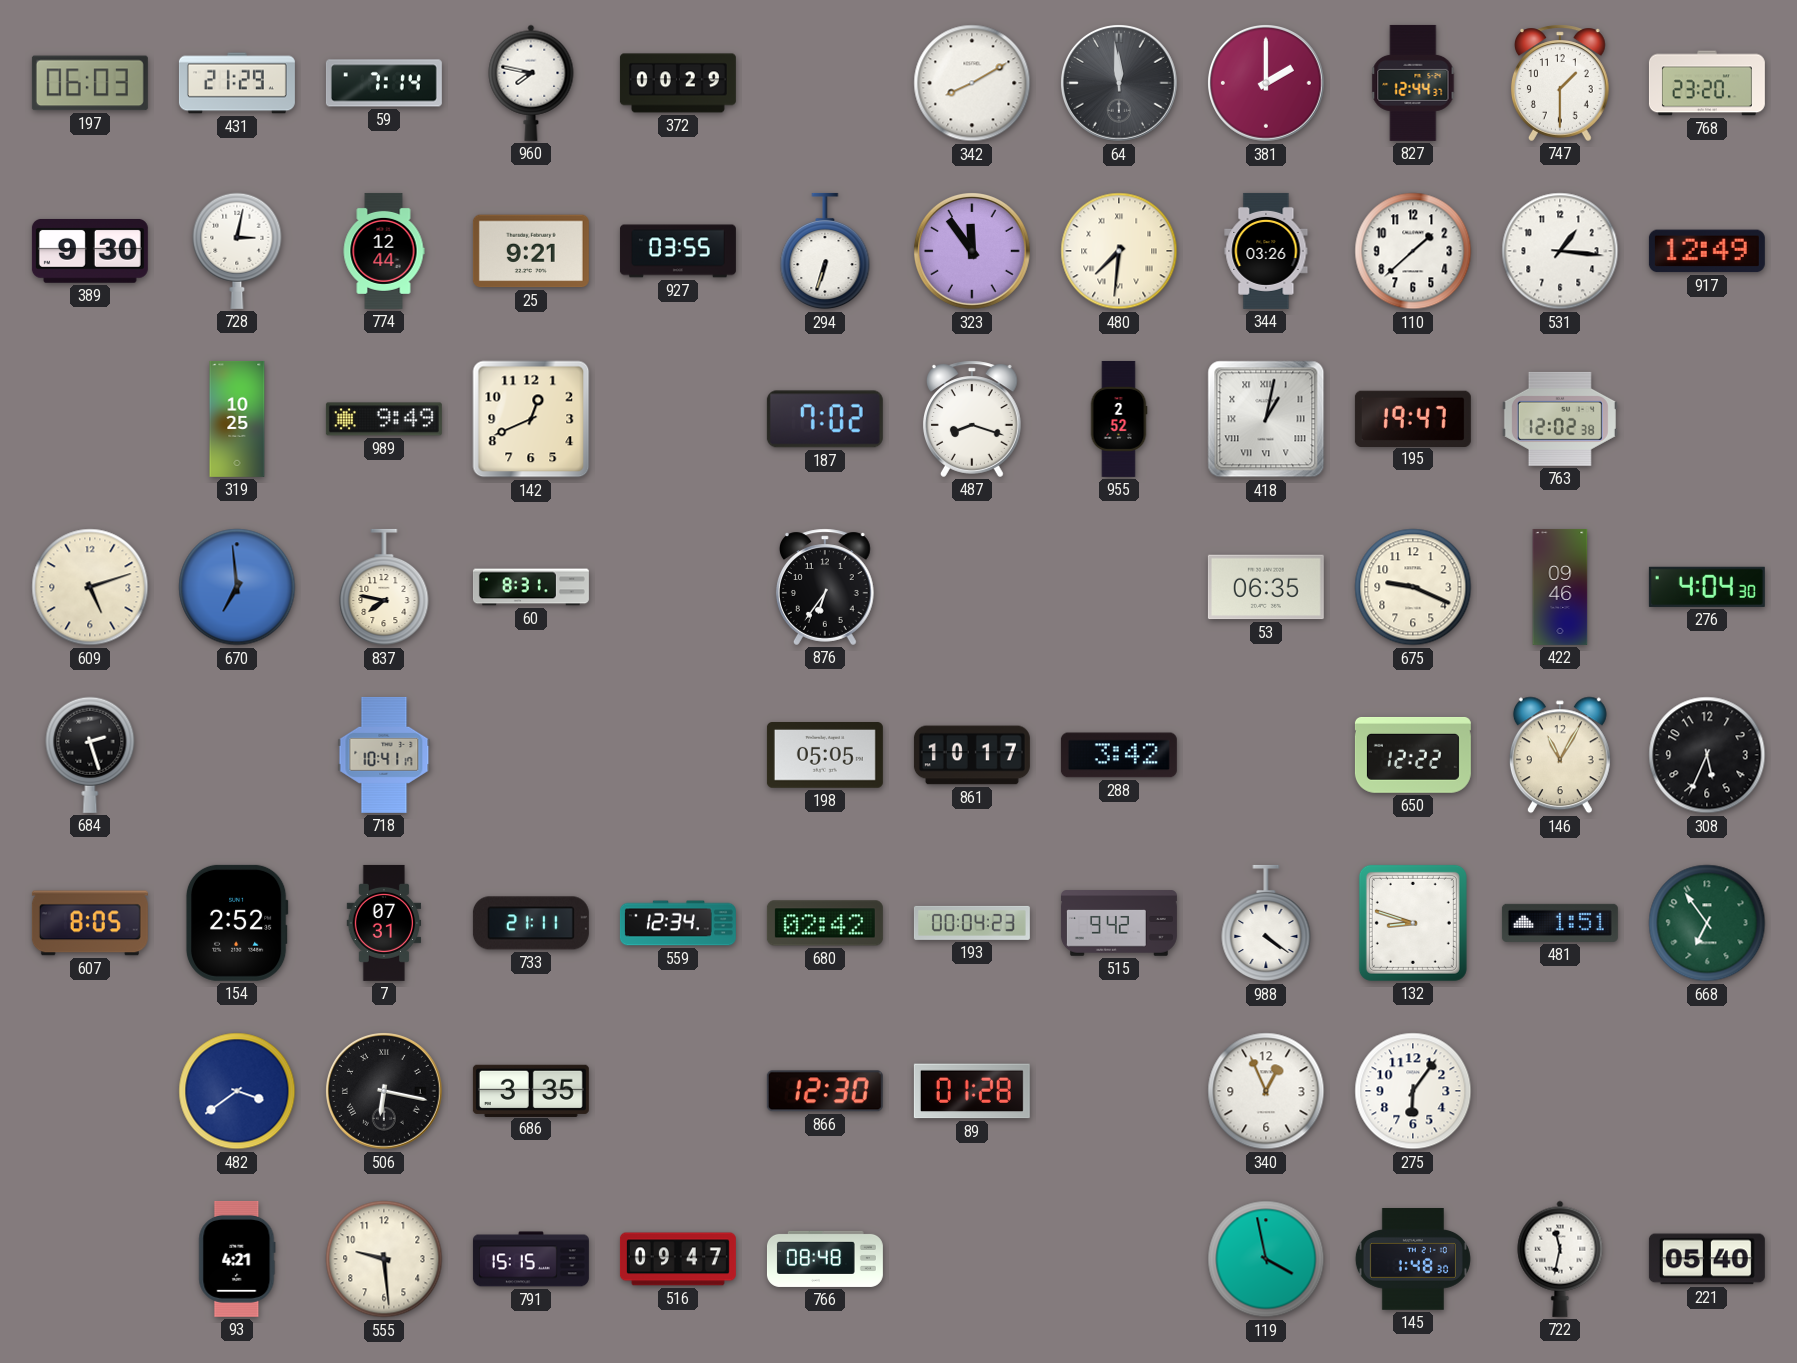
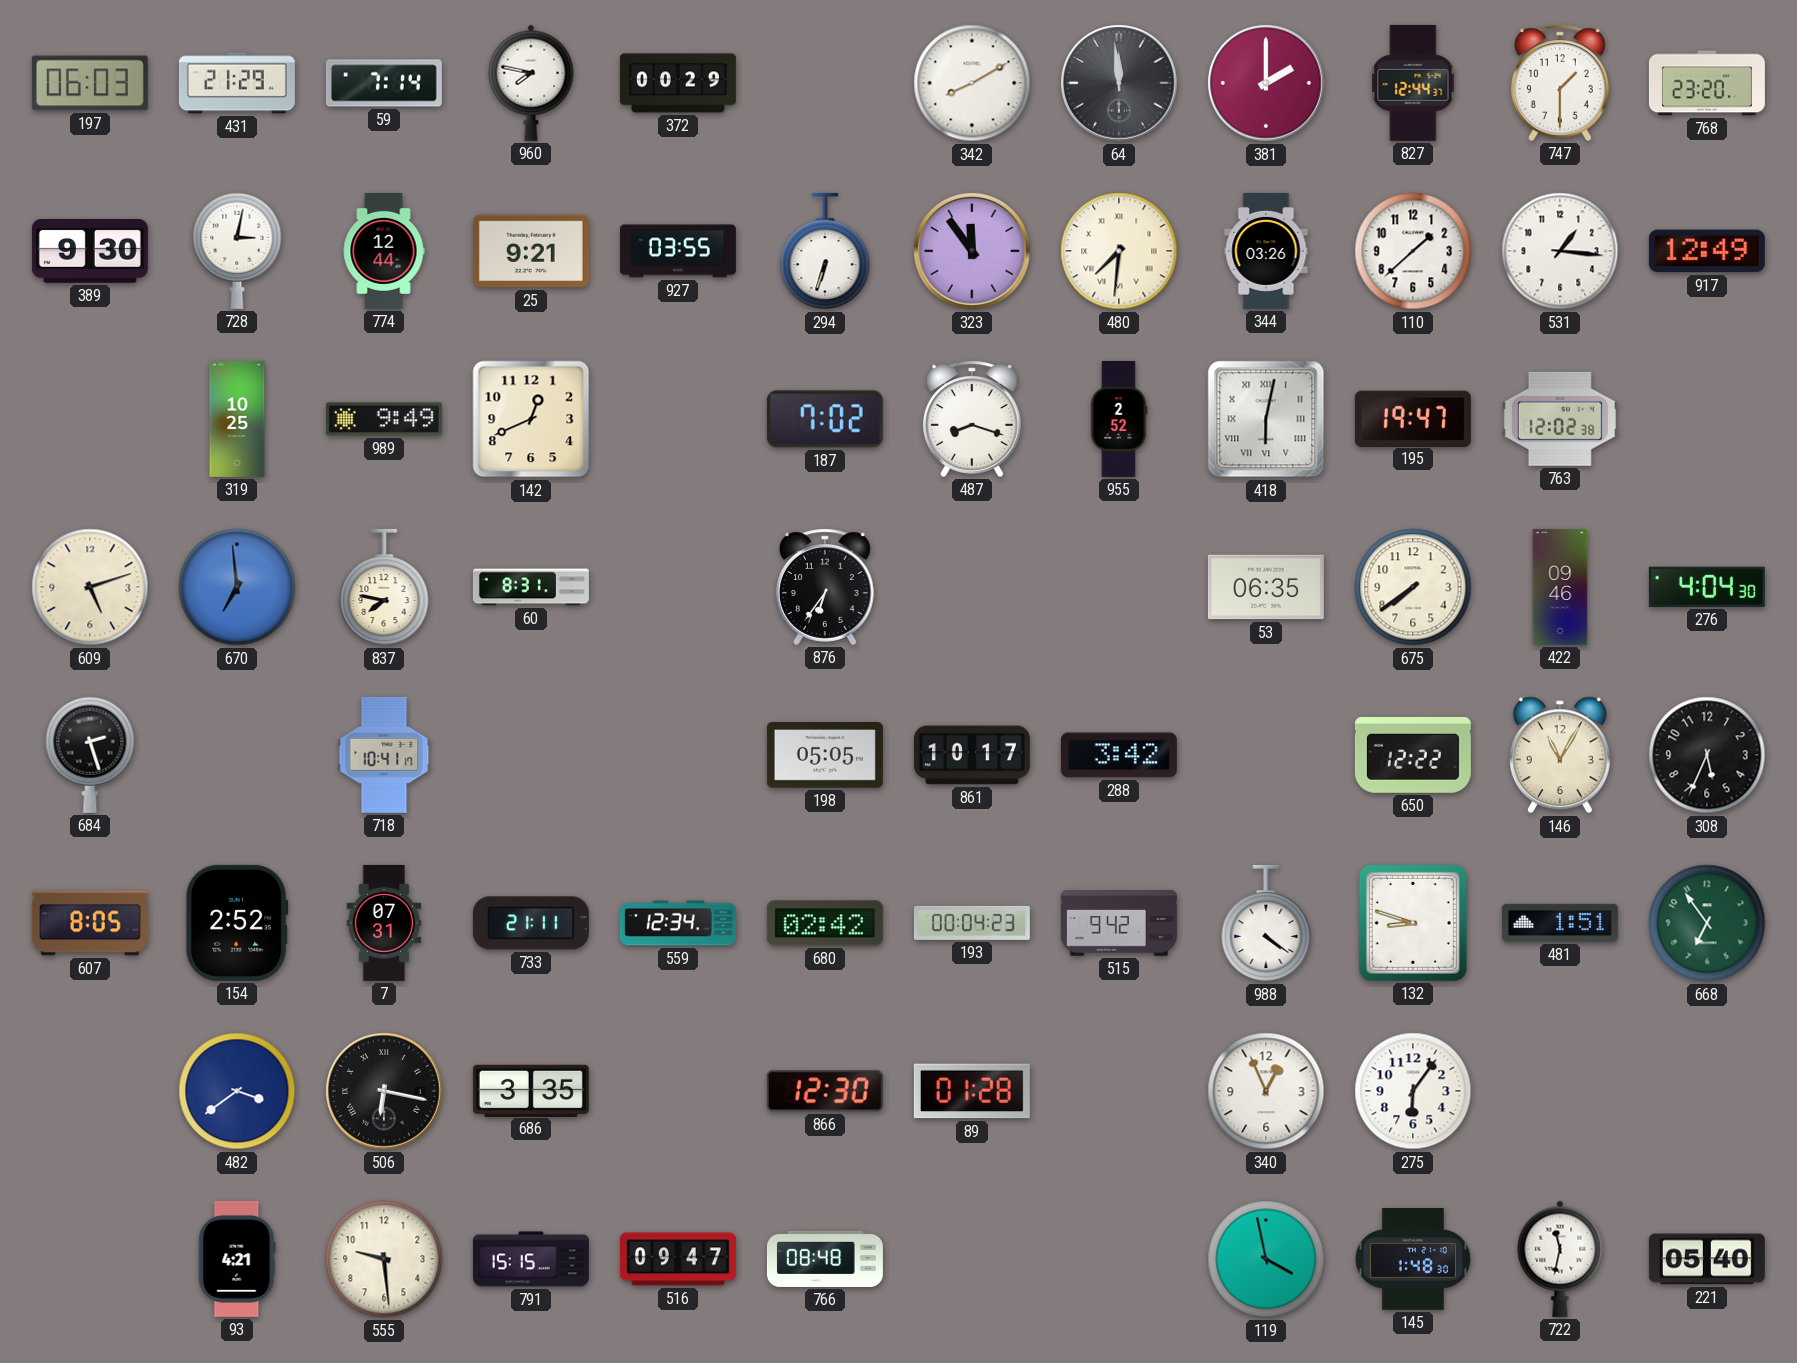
418: 1:02 -> 6:02
675: 9:19 -> 7:39
